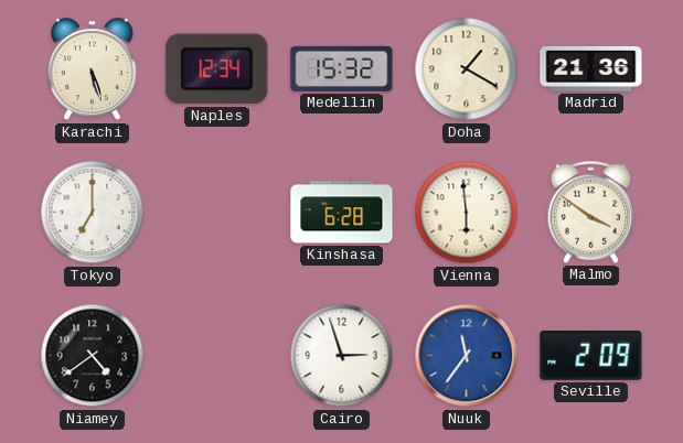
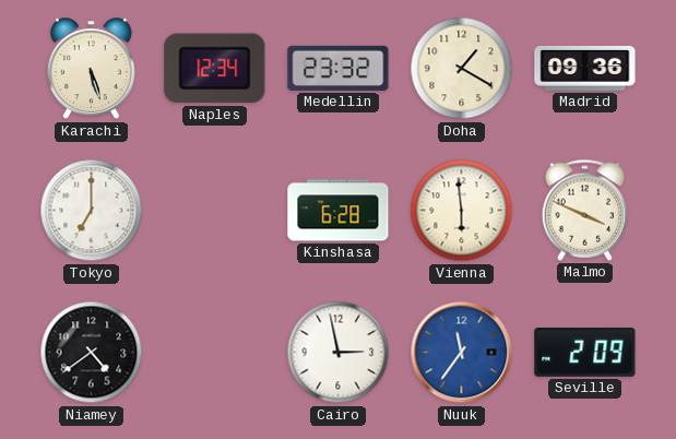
Medellin: 15:32 -> 23:32
Madrid: 21:36 -> 09:36
Malmo: 3:51 -> 3:49
Cairo: 2:57 -> 2:58
